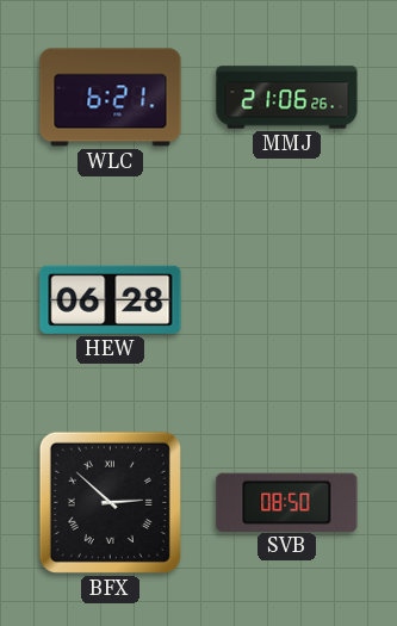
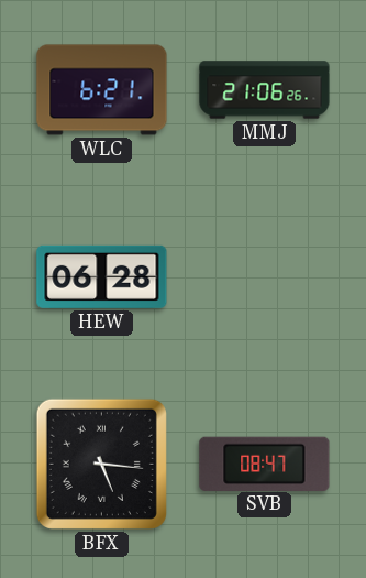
BFX: 2:52 -> 5:16
SVB: 08:50 -> 08:47
